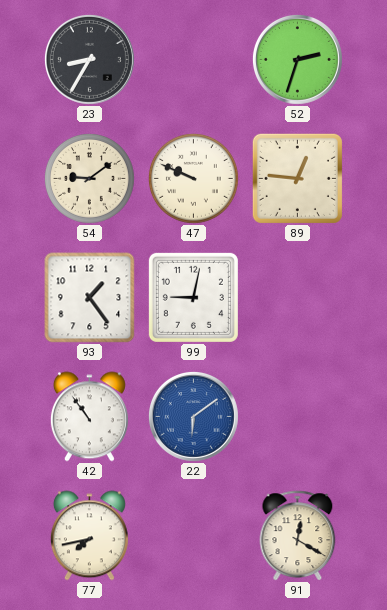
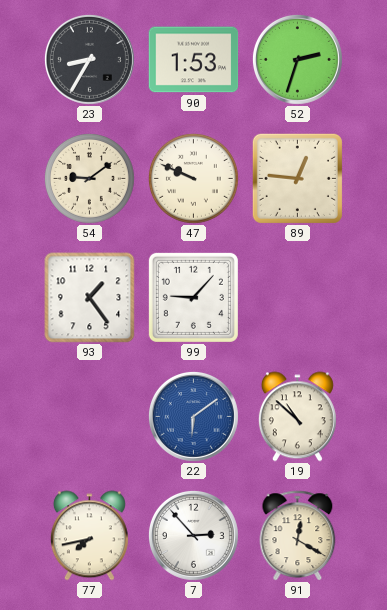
90: none -> 1:53
99: 9:02 -> 9:07
42: 10:54 -> none
19: none -> 10:52
7: none -> 2:53
